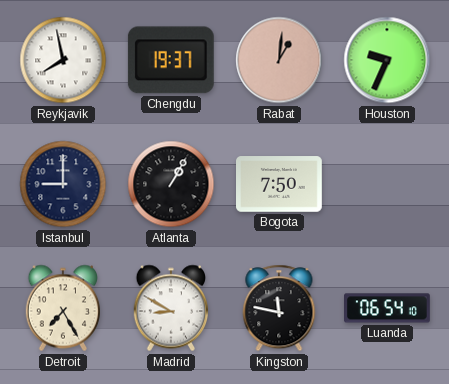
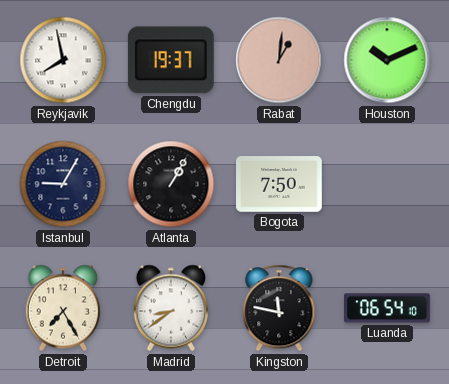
Houston: 9:34 -> 10:11
Istanbul: 9:00 -> 9:05
Madrid: 8:50 -> 8:39
